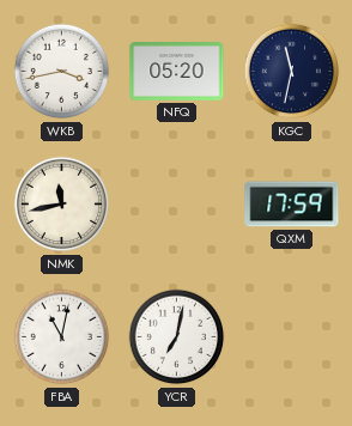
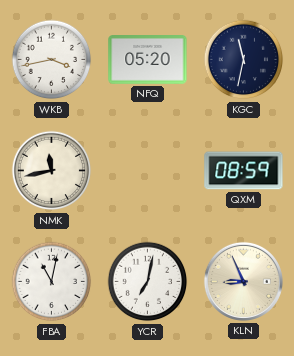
QXM: 17:59 -> 08:59
KLN: none -> 8:56
